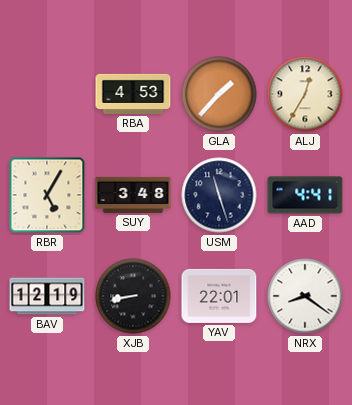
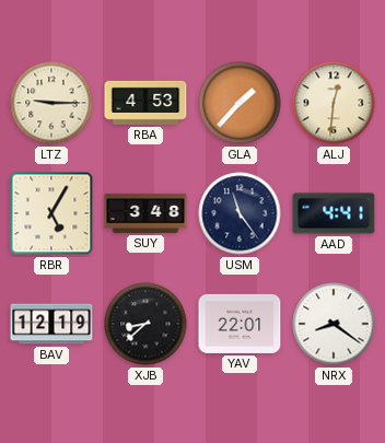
LTZ: none -> 9:15
ALJ: 12:35 -> 12:31
USM: 11:27 -> 11:24
XJB: 8:43 -> 8:38
